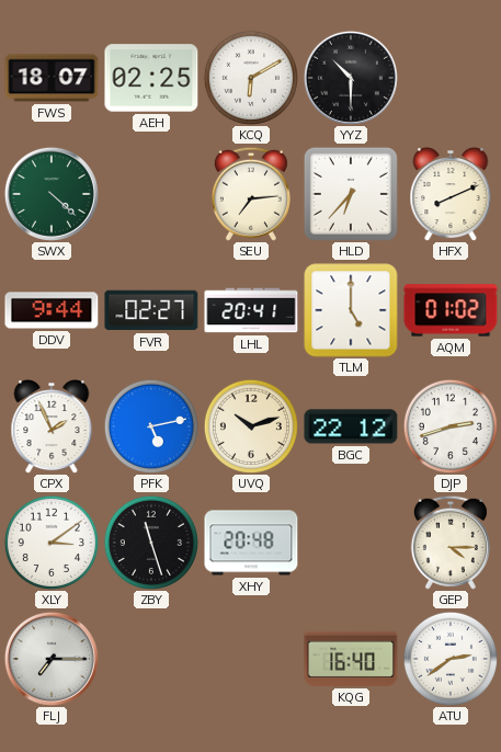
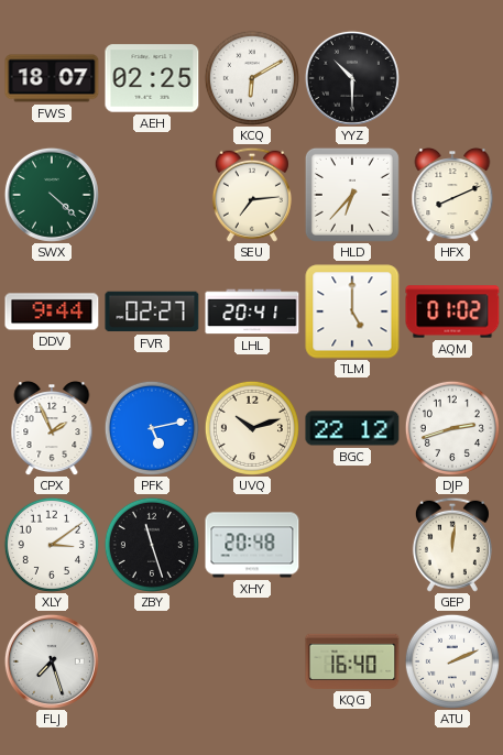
GEP: 4:15 -> 12:01
FLJ: 7:15 -> 7:27
ATU: 2:39 -> 2:11
